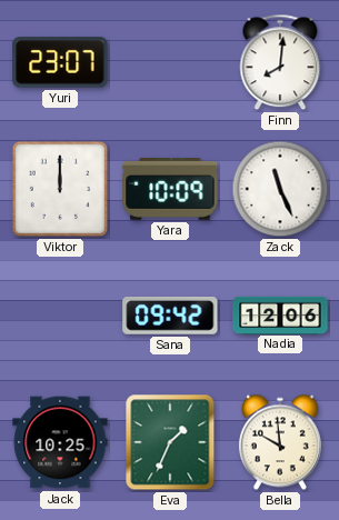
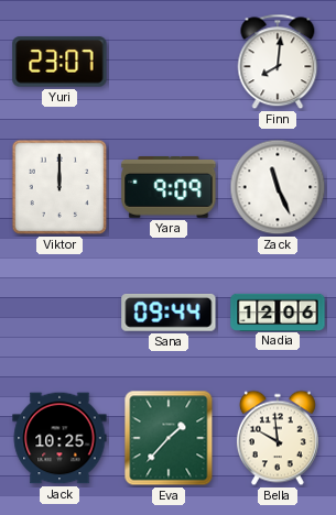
Yara: 10:09 -> 9:09
Sana: 09:42 -> 09:44
Eva: 1:34 -> 1:37
